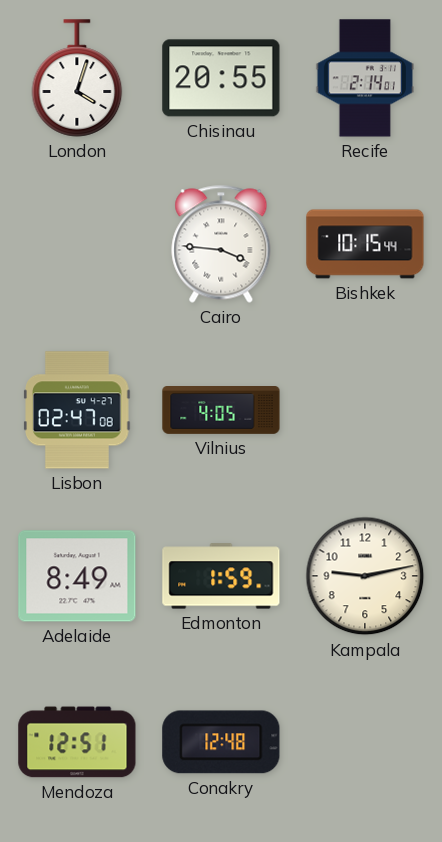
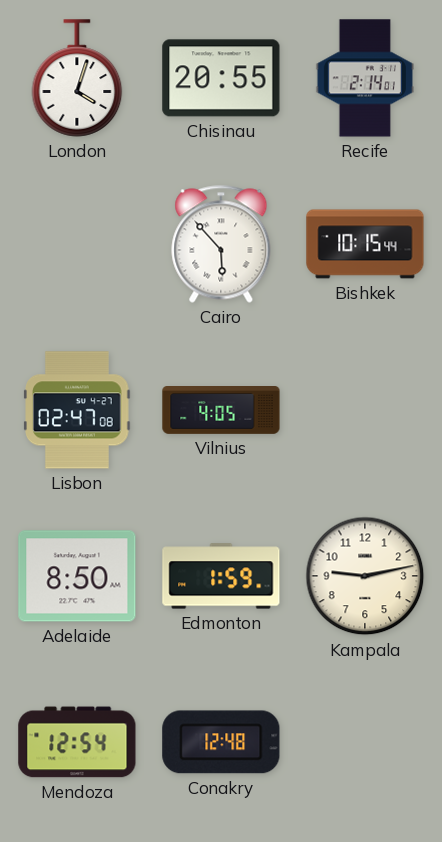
Cairo: 3:46 -> 5:53
Adelaide: 8:49 -> 8:50
Mendoza: 12:51 -> 12:54
